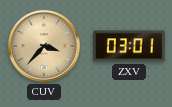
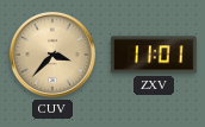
ZXV: 03:01 -> 11:01
